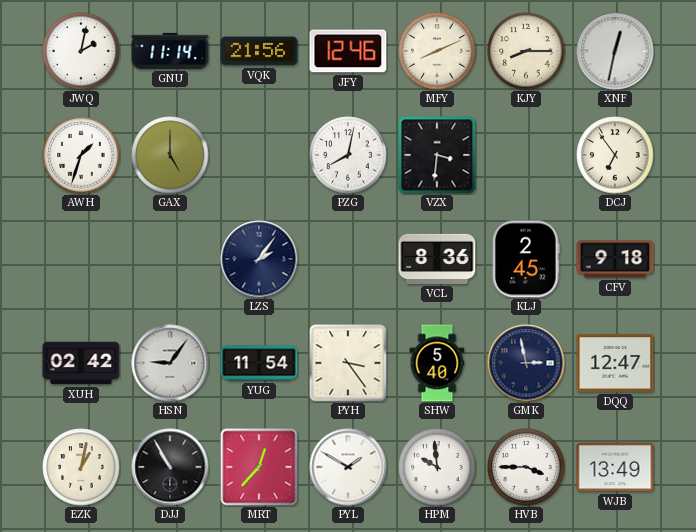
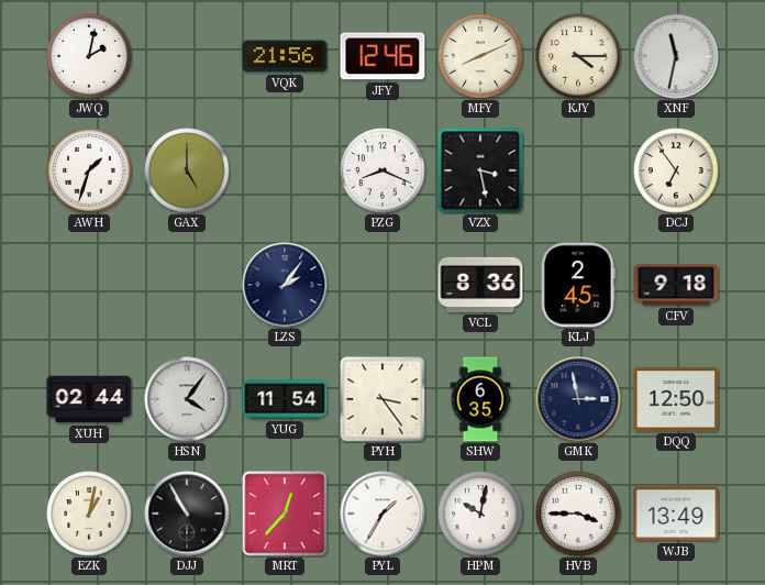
GNU: 11:14 -> none
KJY: 8:15 -> 4:15
XNF: 12:32 -> 11:32
PZG: 8:02 -> 8:19
VZX: 3:31 -> 3:28
XUH: 02:42 -> 02:44
HSN: 9:06 -> 4:06
SHW: 5:40 -> 6:35
DQQ: 12:47 -> 12:50
PYL: 1:50 -> 1:35
HPM: 9:59 -> 10:02
